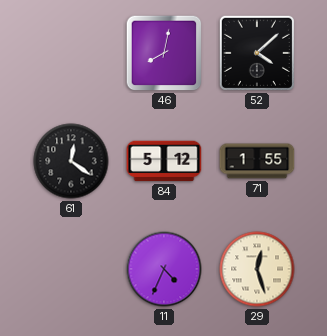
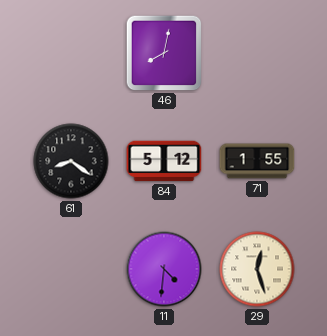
52: 4:08 -> none
61: 12:21 -> 8:21
11: 4:34 -> 4:31
